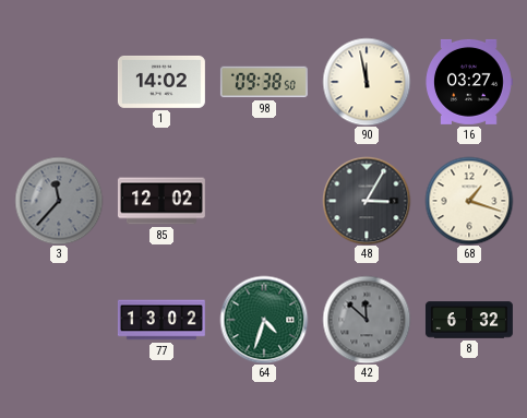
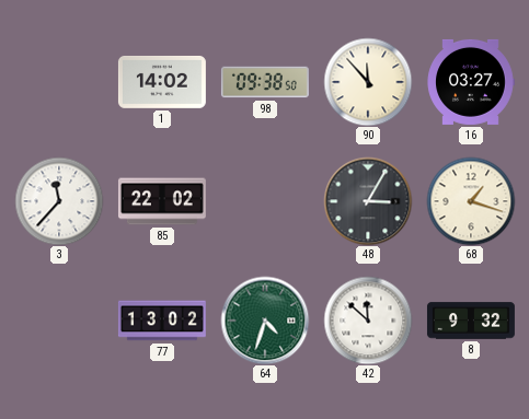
90: 11:58 -> 11:53
3 dial: grey -> white
85: 12:02 -> 22:02
42 dial: grey -> white
8: 6:32 -> 9:32
